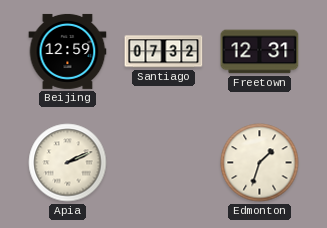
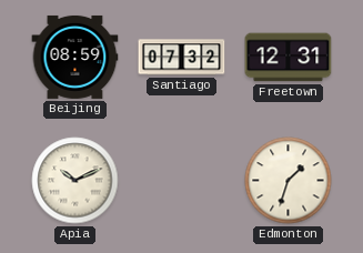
Beijing: 12:59 -> 08:59
Apia: 2:11 -> 10:11
